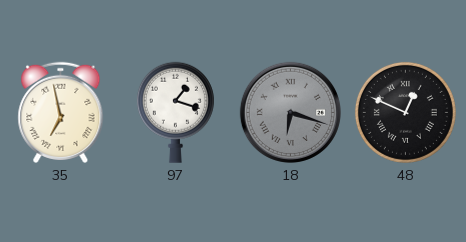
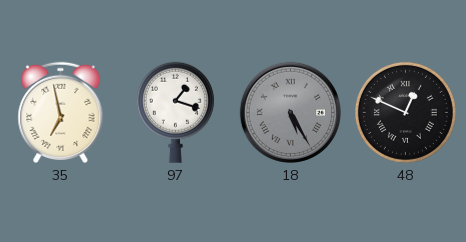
18: 6:18 -> 5:25
